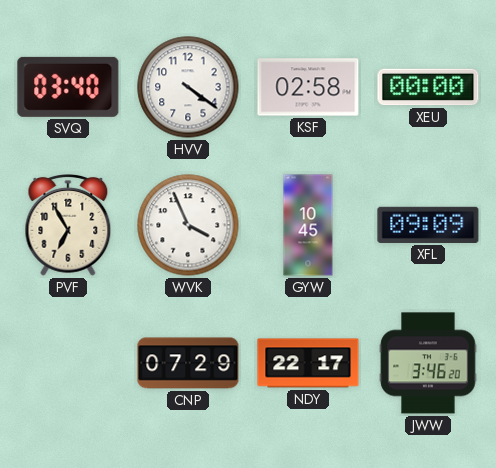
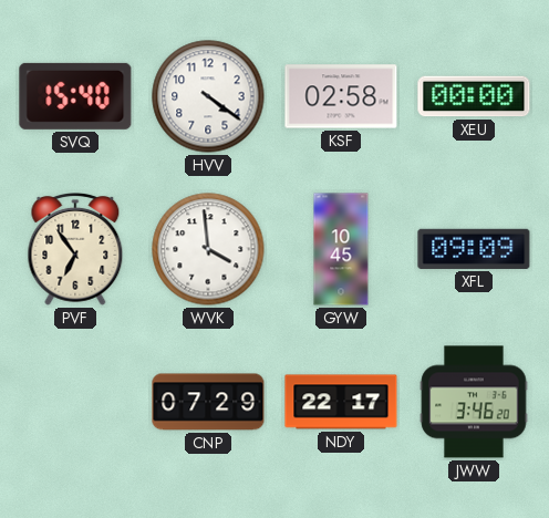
SVQ: 03:40 -> 15:40
PVF: 6:55 -> 6:54
WVK: 3:56 -> 3:59
